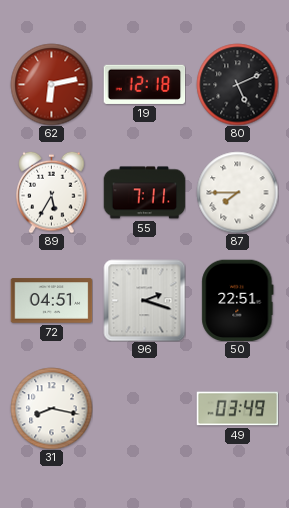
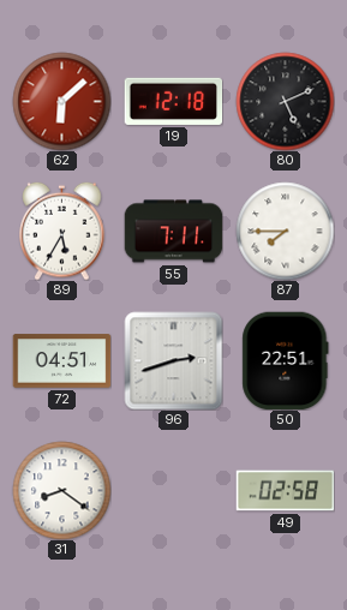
62: 6:13 -> 6:08
96: 2:18 -> 2:42
31: 8:17 -> 8:21
49: 03:49 -> 02:58
